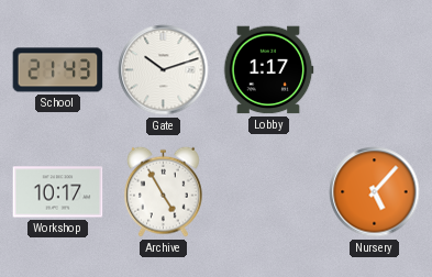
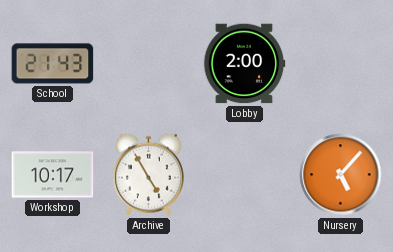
Gate: 10:12 -> none
Lobby: 1:17 -> 2:00
